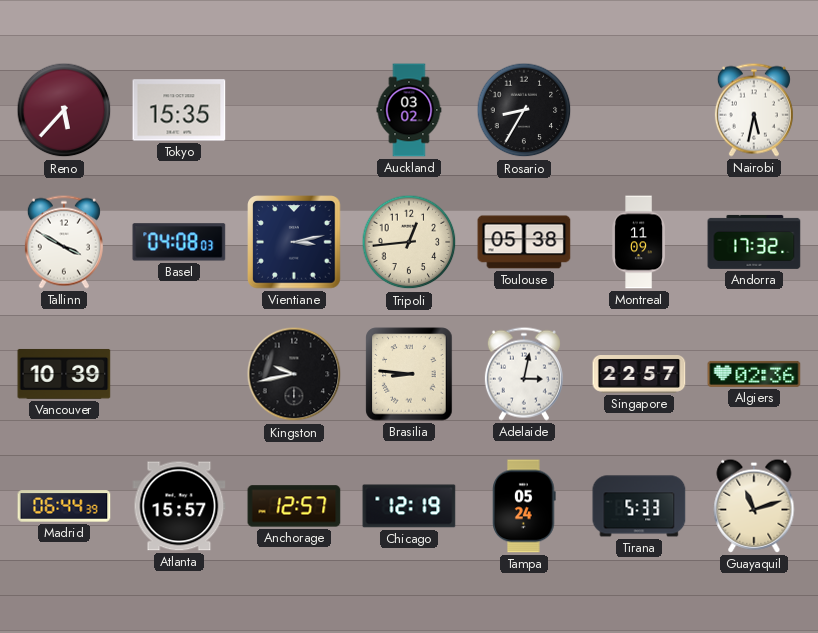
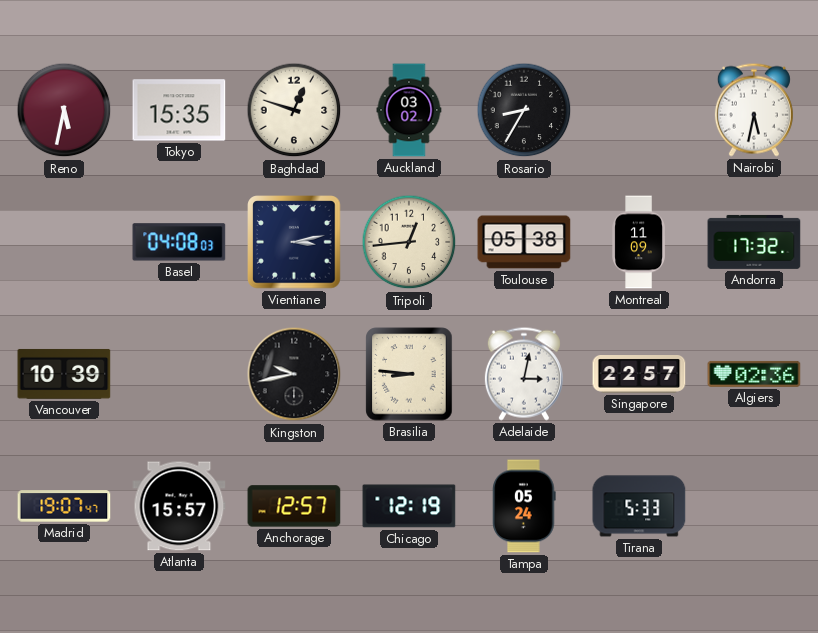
Reno: 5:37 -> 5:32
Baghdad: none -> 12:48
Tallinn: 3:50 -> none
Madrid: 06:44 -> 19:07
Guayaquil: 11:12 -> none
